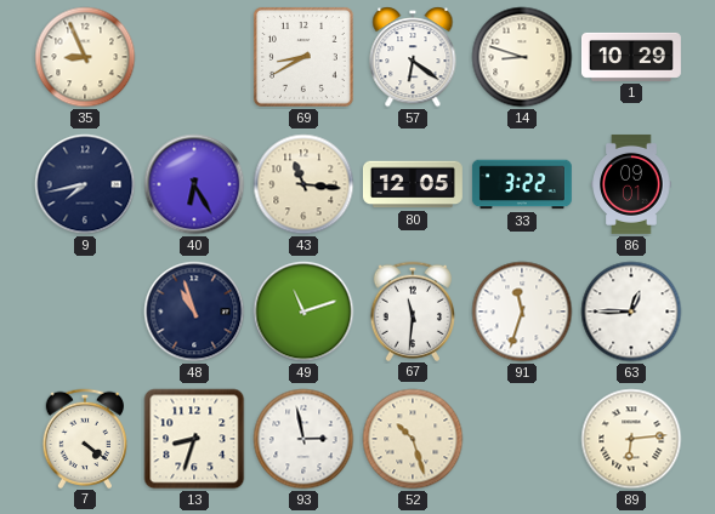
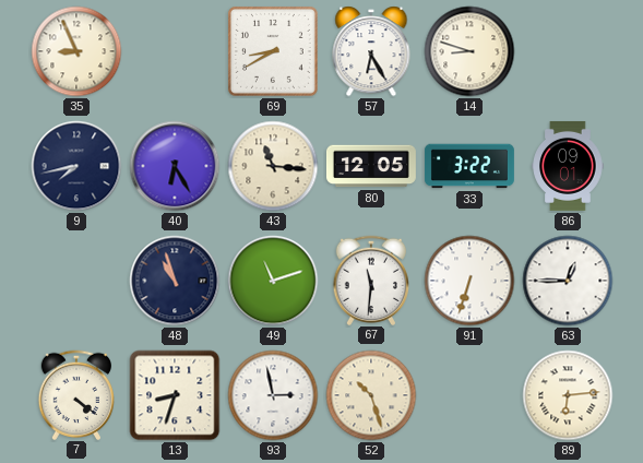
57: 6:21 -> 6:25
1: 10:29 -> none
91: 11:33 -> 6:33
